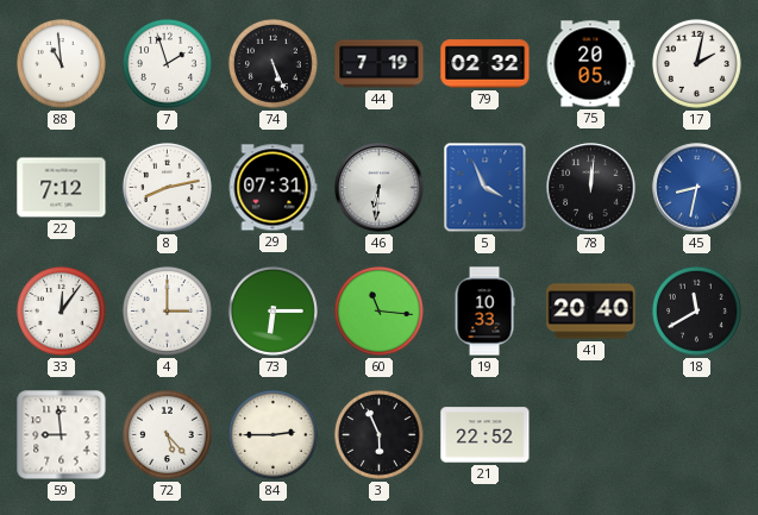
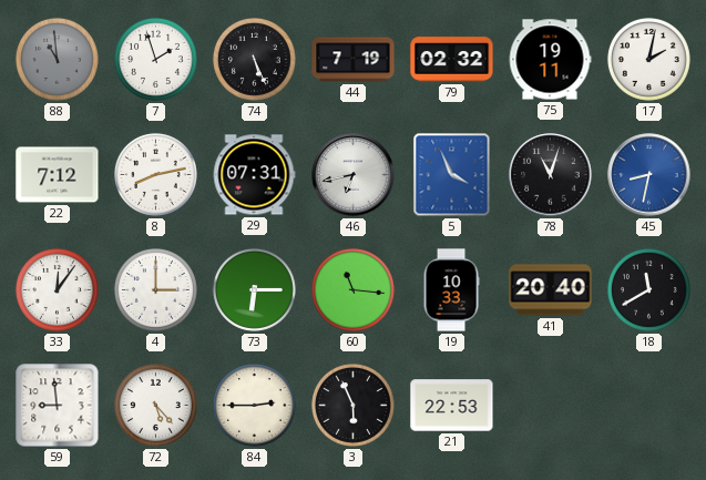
88 dial: white -> grey
75: 20:05 -> 19:11
46: 6:31 -> 6:43
78: 12:01 -> 11:03
21: 22:52 -> 22:53
